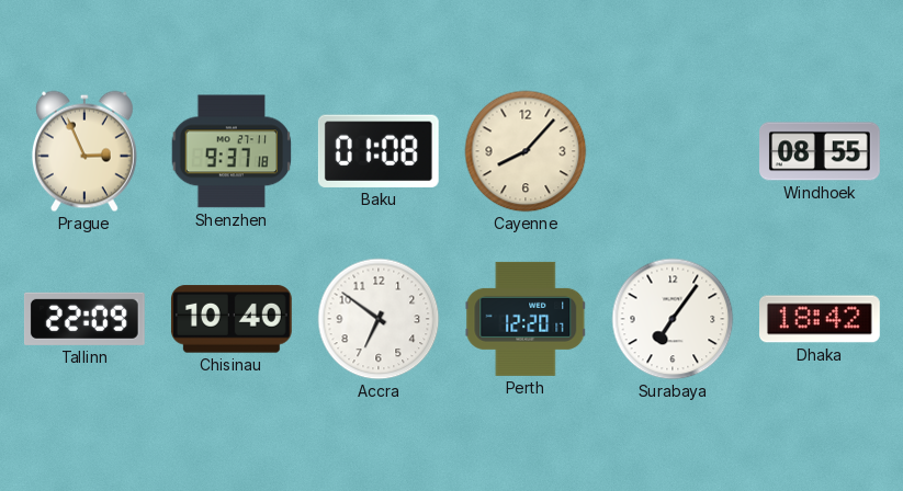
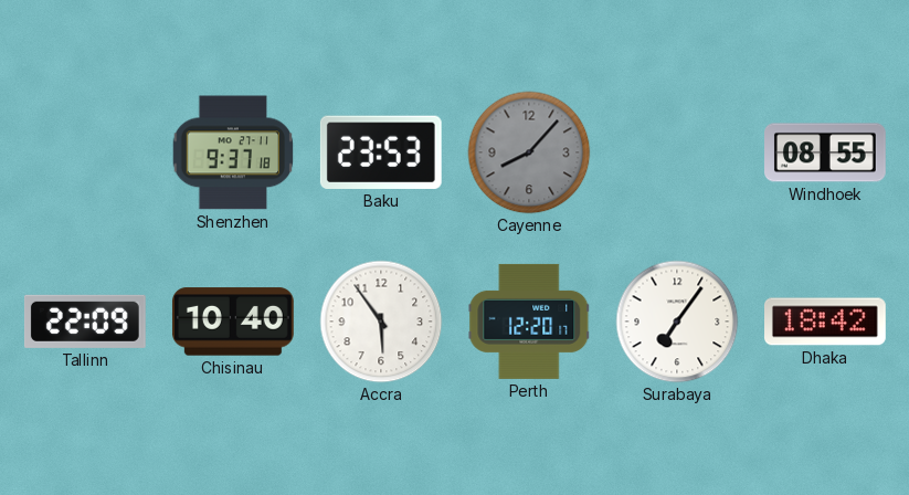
Prague: 2:56 -> none
Baku: 01:08 -> 23:53
Cayenne dial: cream -> grey
Accra: 6:51 -> 5:54
